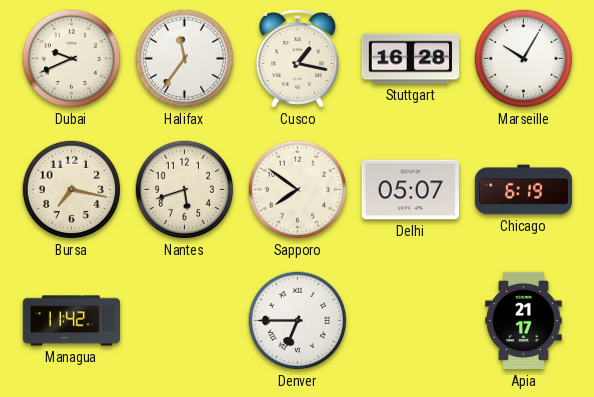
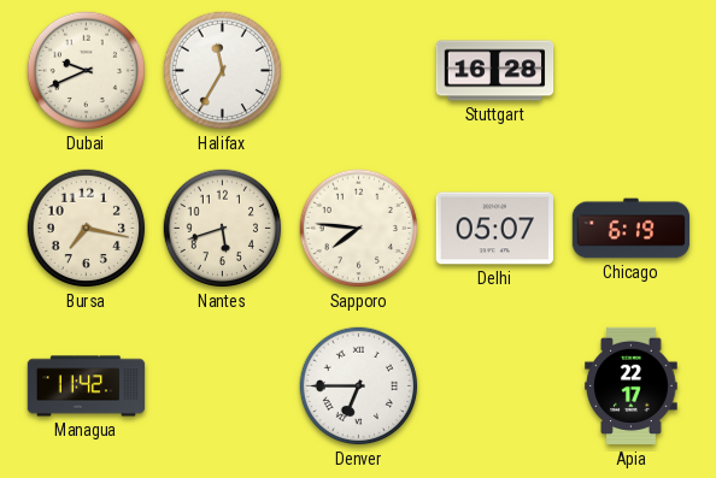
Halifax: 11:36 -> 11:35
Cusco: 1:17 -> none
Marseille: 10:05 -> none
Sapporo: 7:51 -> 7:46
Apia: 21:17 -> 22:17
